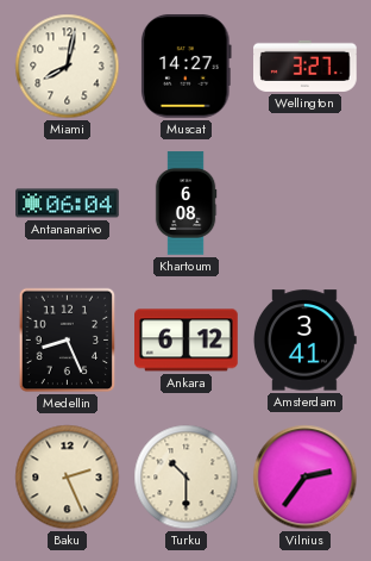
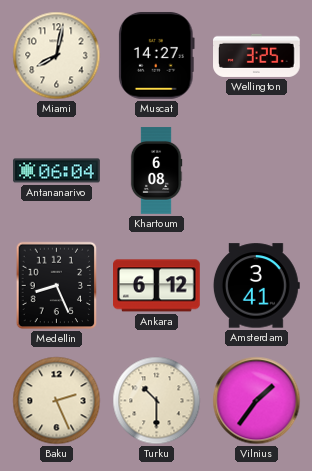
Wellington: 3:27 -> 3:25
Vilnius: 2:36 -> 1:36
